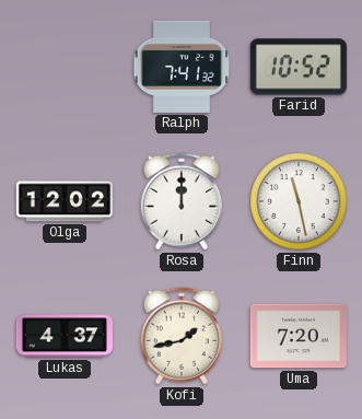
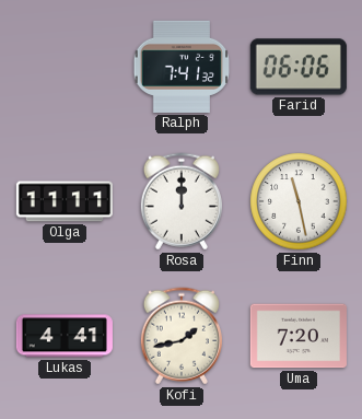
Farid: 10:52 -> 06:06
Olga: 12:02 -> 11:11
Lukas: 4:37 -> 4:41
